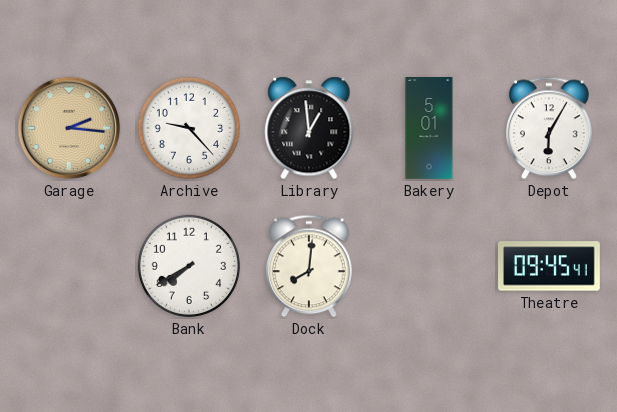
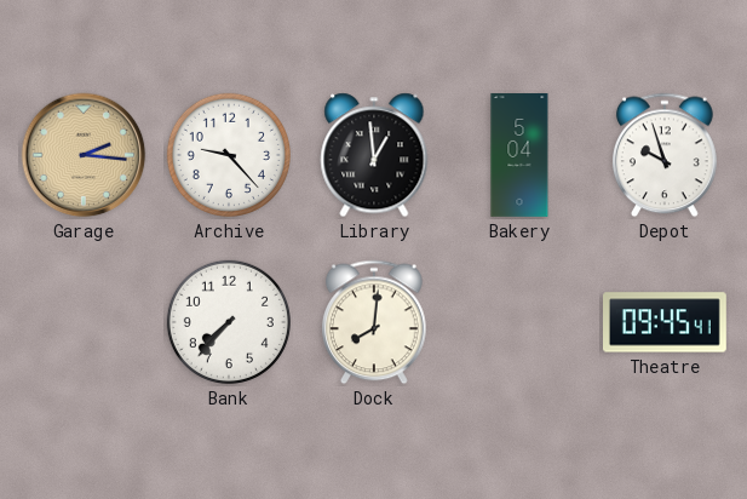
Bakery: 5:01 -> 5:04
Depot: 6:05 -> 9:57
Bank: 7:40 -> 7:37
